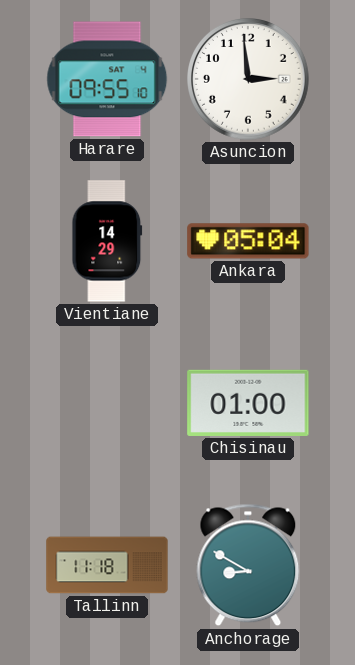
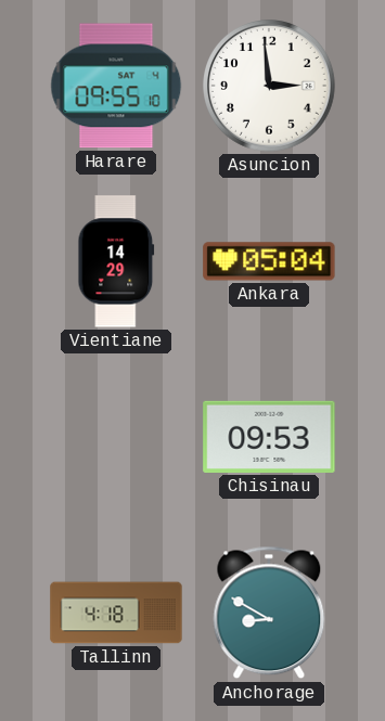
Chisinau: 01:00 -> 09:53
Tallinn: 11:18 -> 4:18
